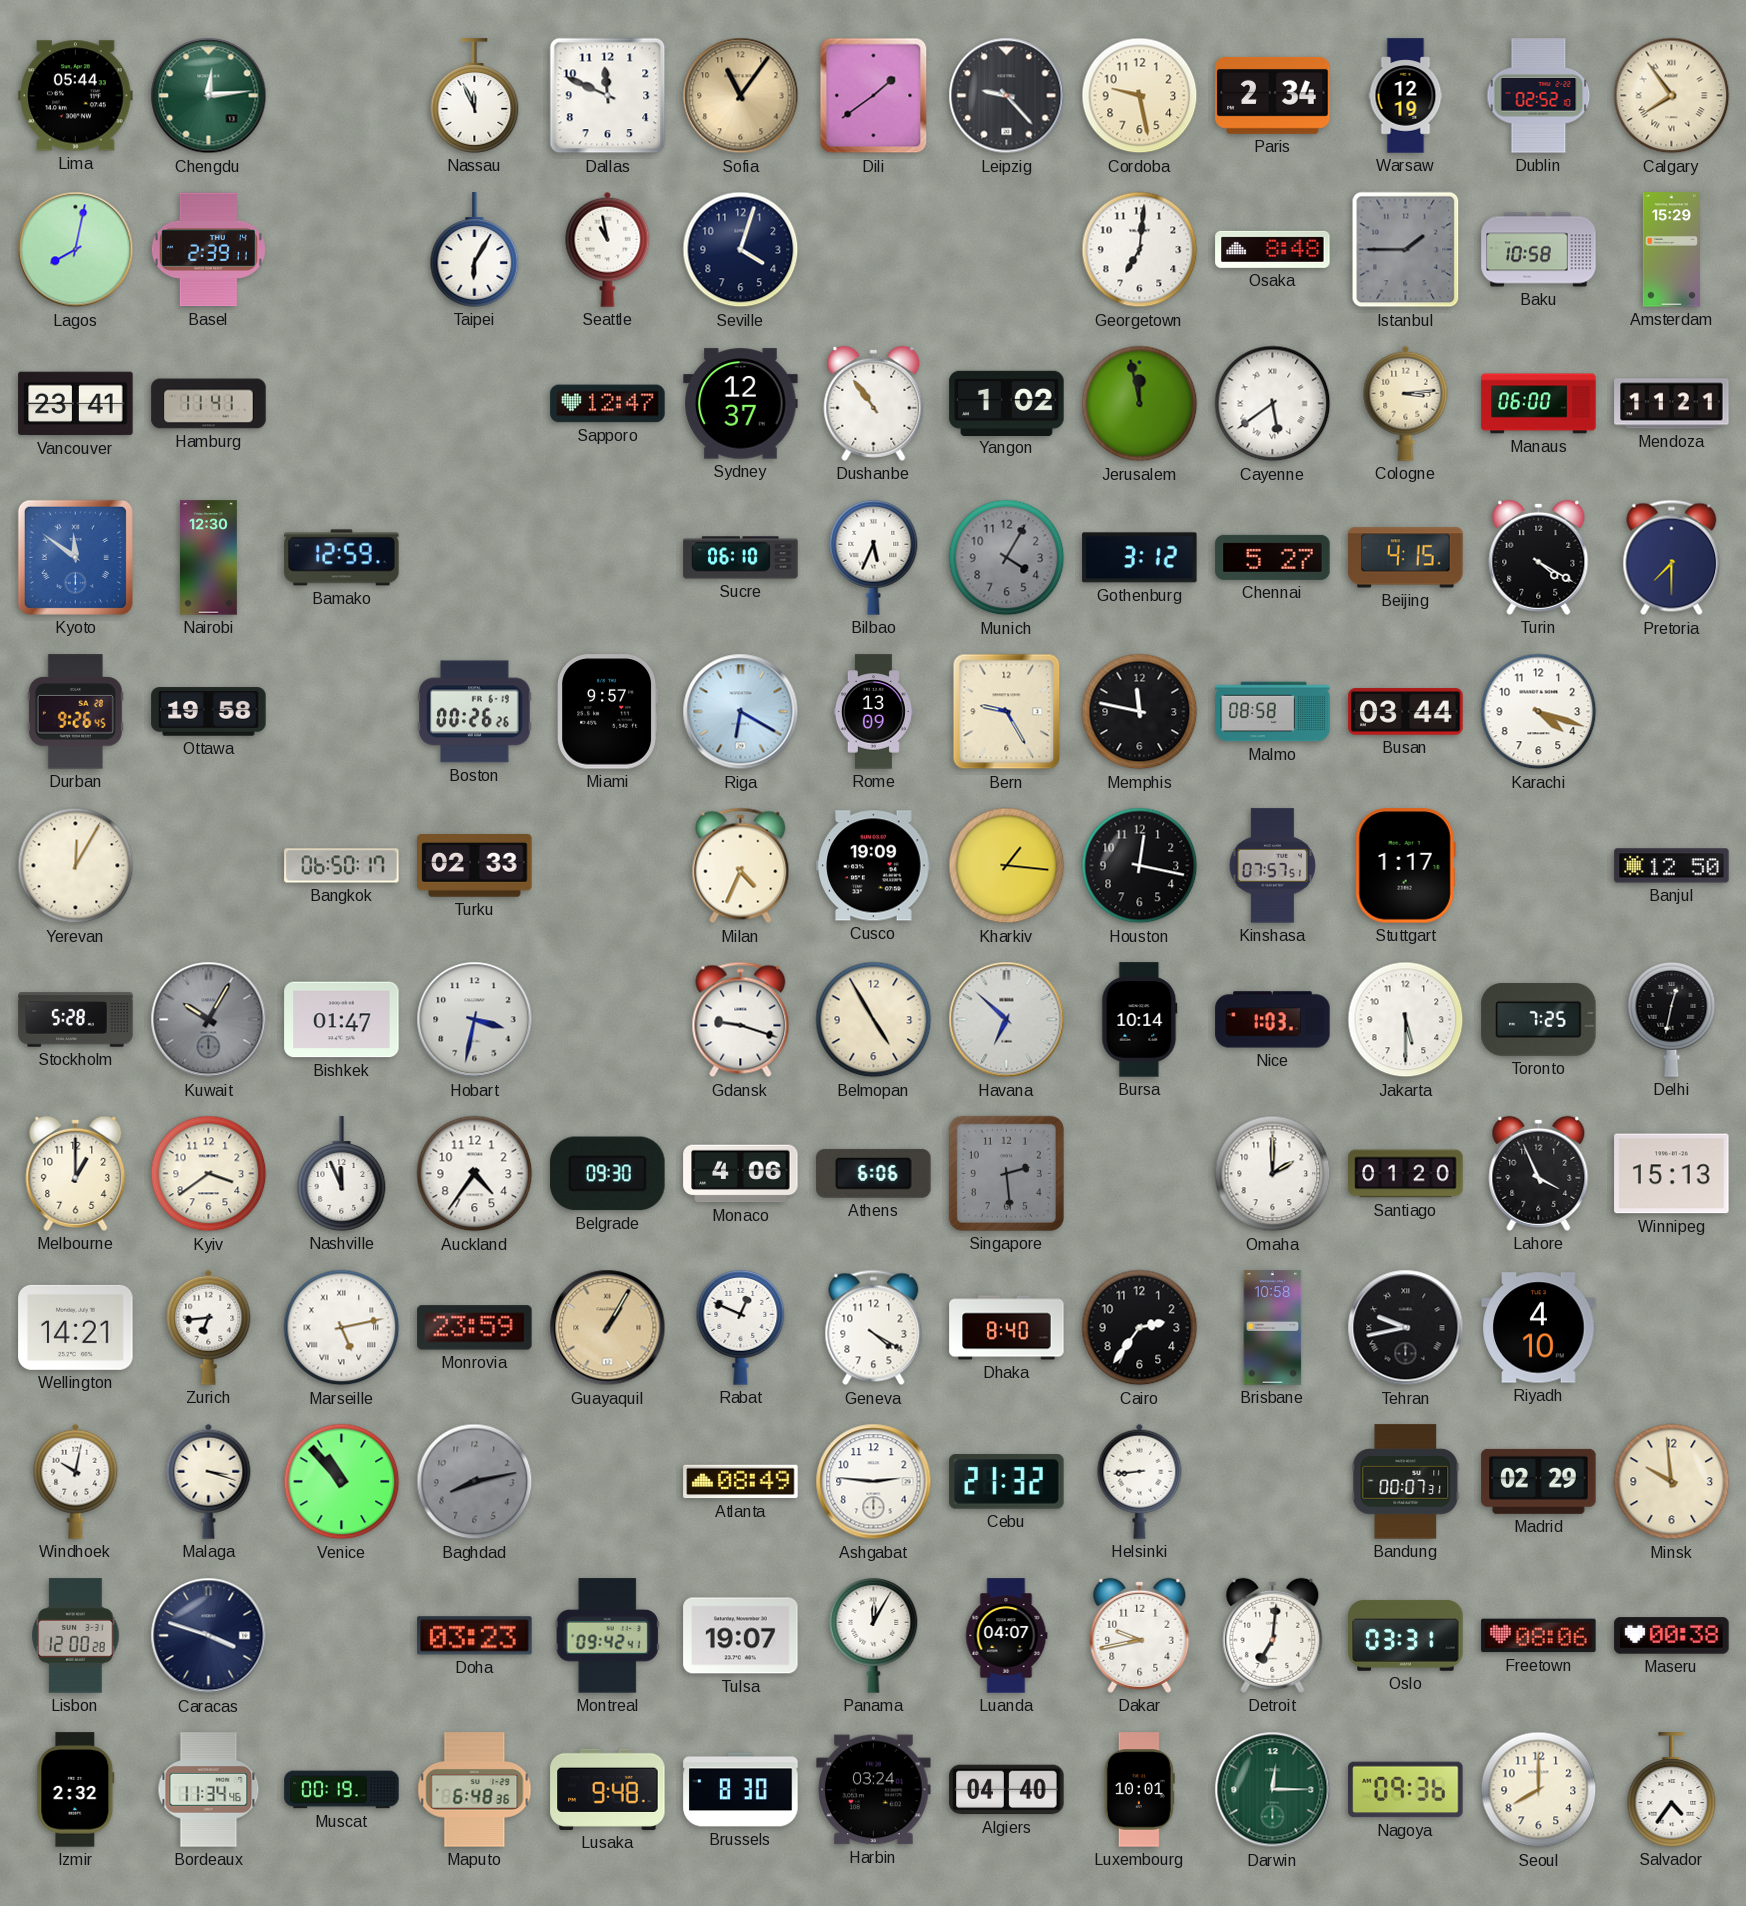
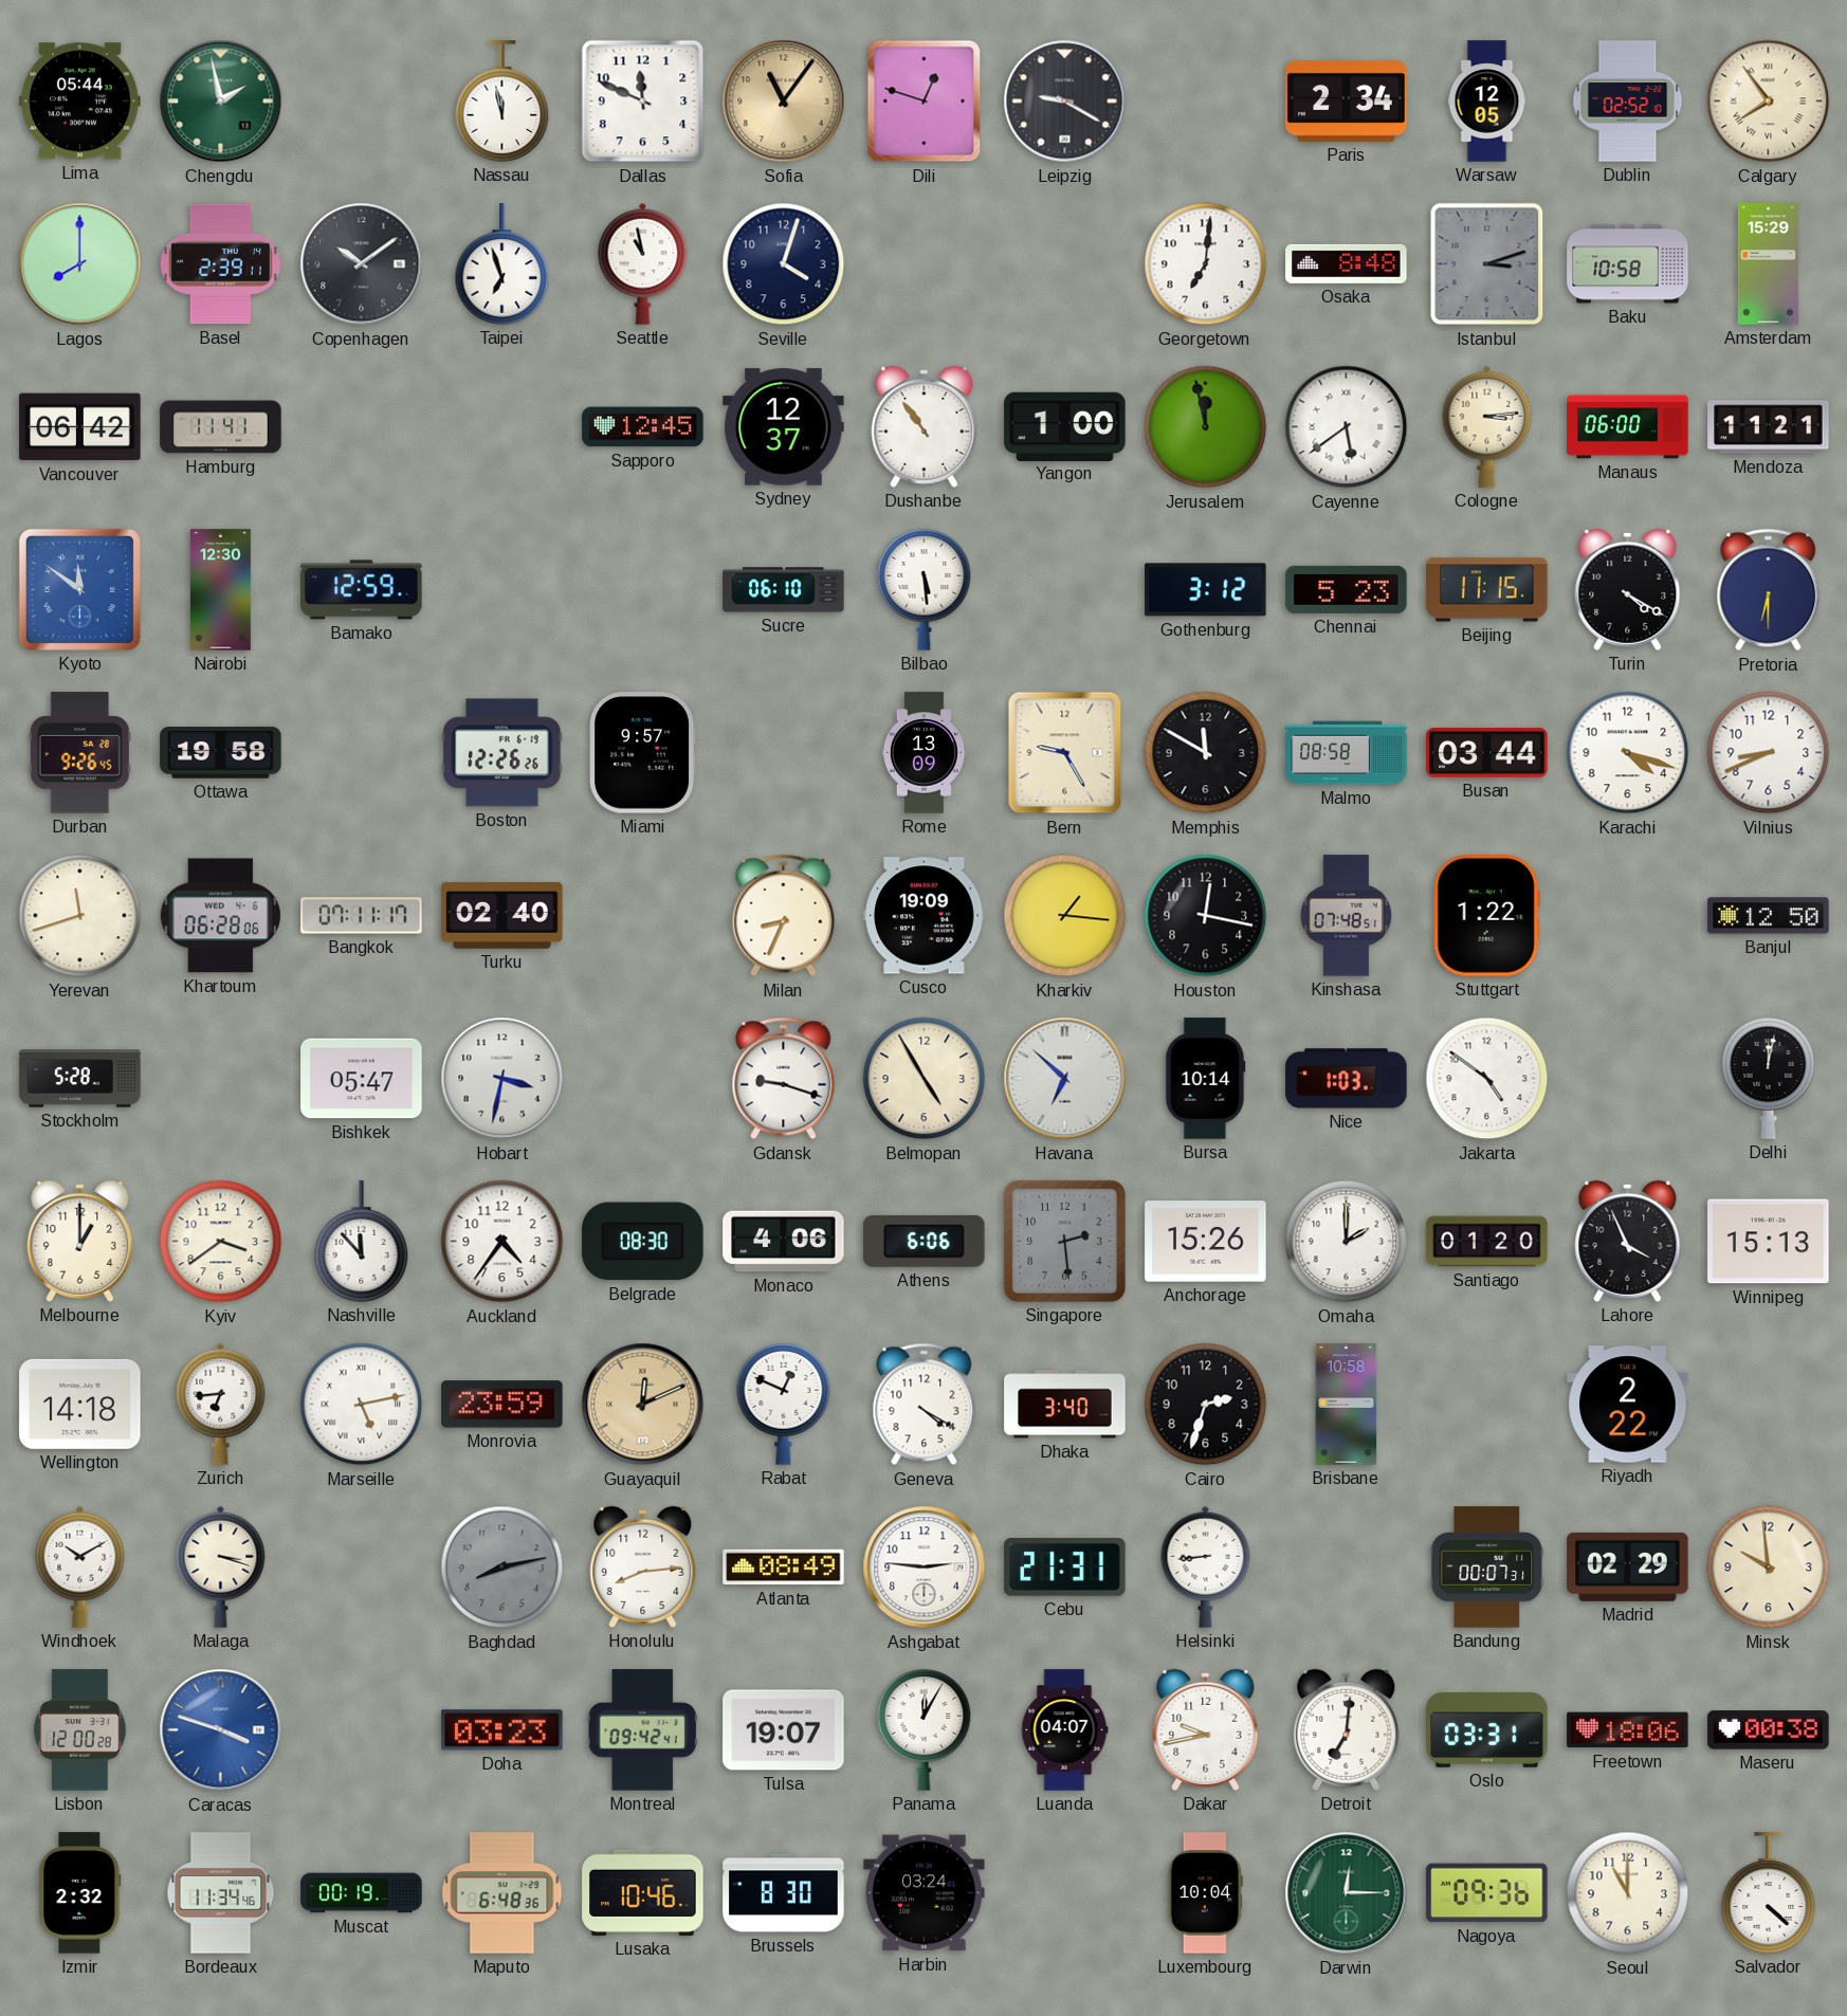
Chengdu: 12:14 -> 1:58
Nassau: 11:56 -> 11:58
Dili: 1:39 -> 12:48
Leipzig: 9:23 -> 9:20
Cordoba: 9:28 -> none
Warsaw: 12:19 -> 12:05
Lagos: 8:02 -> 8:00
Copenhagen: none -> 10:09
Taipei: 6:05 -> 6:57
Istanbul: 1:45 -> 3:12
Vancouver: 23:41 -> 06:42
Sapporo: 12:47 -> 12:45
Yangon: 1:02 -> 1:00
Bilbao: 5:34 -> 5:29
Munich: 4:05 -> none
Chennai: 5:27 -> 5:23
Beijing: 4:15 -> 11:15
Pretoria: 7:30 -> 6:30
Boston: 00:26 -> 12:26
Riga: 6:20 -> none
Memphis: 11:47 -> 11:50
Vilnius: none -> 8:41
Yerevan: 12:05 -> 11:42
Khartoum: none -> 06:28
Bangkok: 06:50 -> 07:11
Turku: 02:33 -> 02:40
Milan: 4:34 -> 8:34
Kinshasa: 07:57 -> 07:48
Stuttgart: 1:17 -> 1:22
Kuwait: 10:05 -> none
Bishkek: 01:47 -> 05:47
Jakarta: 5:30 -> 4:51
Toronto: 7:25 -> none
Delhi: 12:32 -> 12:02
Nashville: 11:56 -> 11:53
Belgrade: 09:30 -> 08:30
Anchorage: none -> 15:26
Wellington: 14:21 -> 14:18
Guayaquil: 1:05 -> 12:11
Dhaka: 8:40 -> 3:40
Cairo: 2:36 -> 2:33
Tehran: 9:43 -> none
Riyadh: 4:10 -> 2:22
Windhoek: 10:02 -> 10:10
Venice: 10:53 -> none
Honolulu: none -> 8:14
Cebu: 21:32 -> 21:31
Caracas dial: navy -> blue
Freetown: 08:06 -> 18:06
Lusaka: 9:48 -> 10:46
Algiers: 04:40 -> none
Luxembourg: 10:01 -> 10:04
Seoul: 8:00 -> 11:00
Salvador: 4:36 -> 4:22
